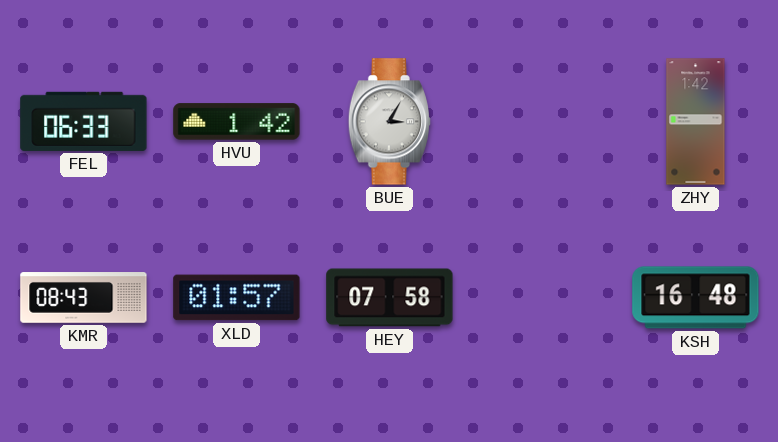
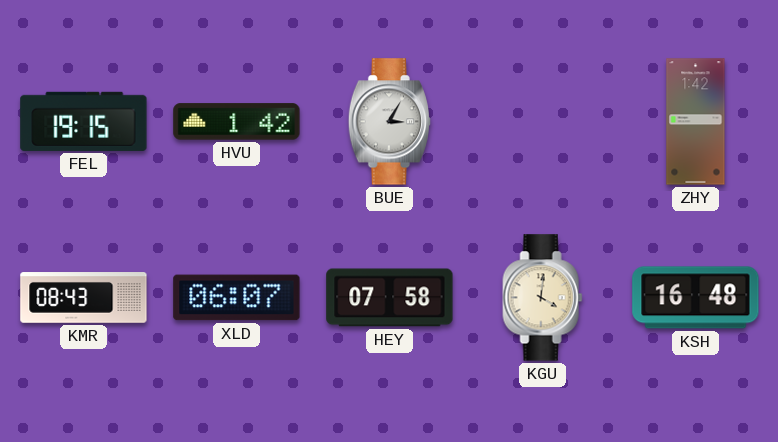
FEL: 06:33 -> 19:15
XLD: 01:57 -> 06:07
KGU: none -> 4:01
